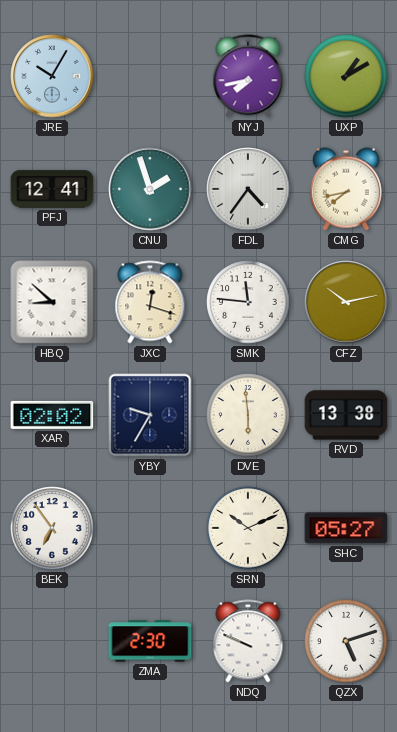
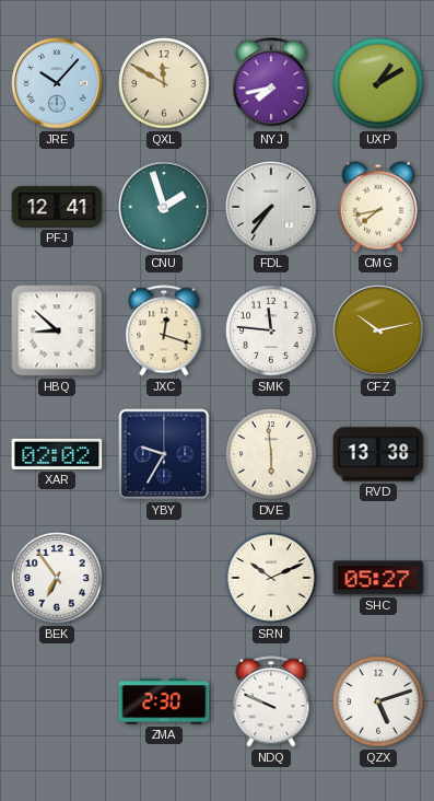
JRE: 10:05 -> 10:07
QXL: none -> 11:50
FDL: 4:36 -> 7:36
